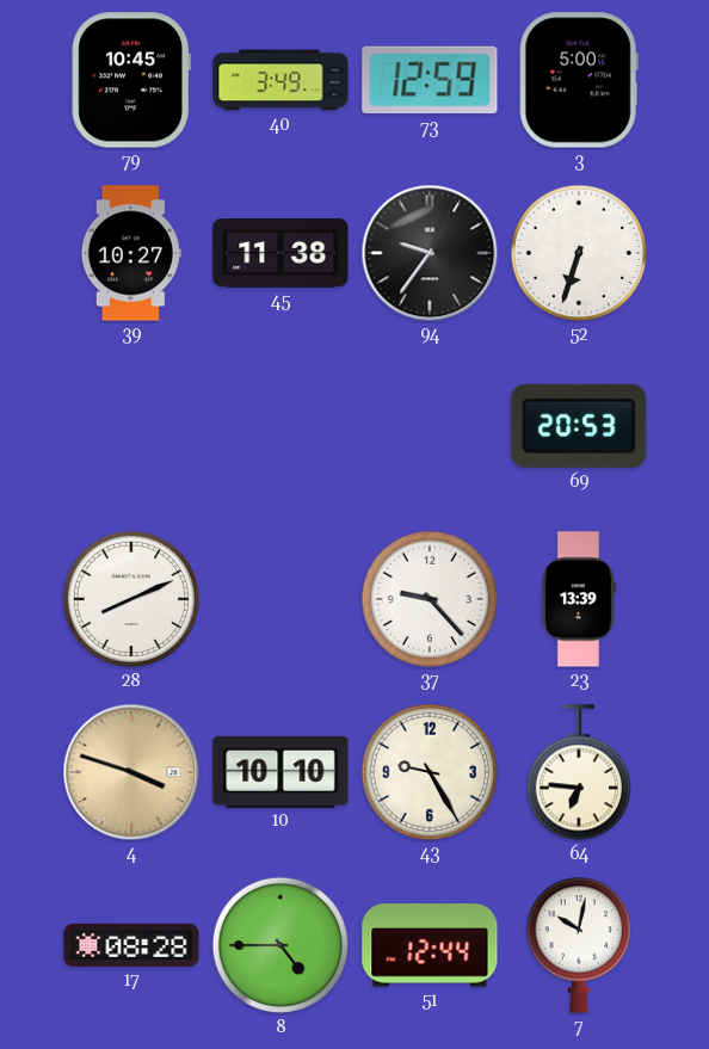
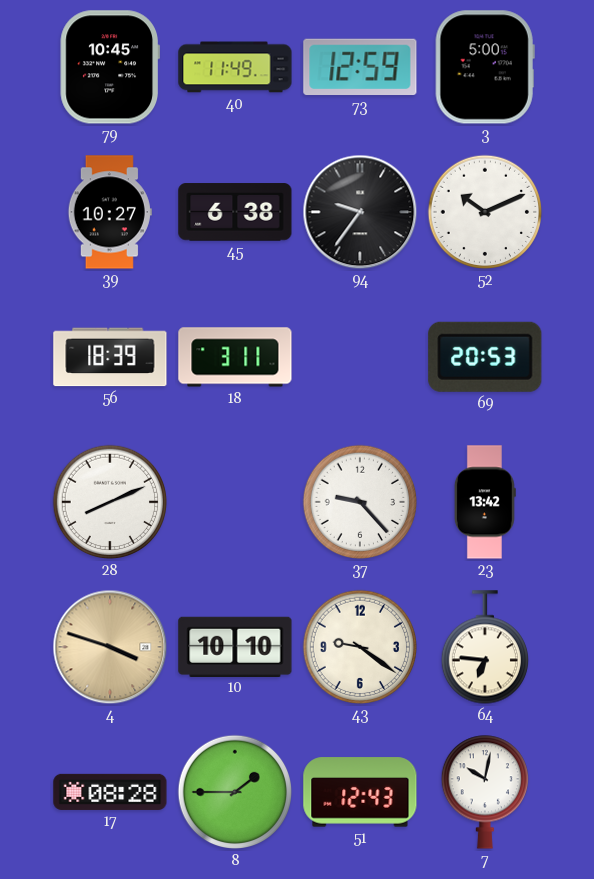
40: 3:49 -> 11:49
45: 11:38 -> 6:38
52: 6:33 -> 10:11
56: none -> 18:39
18: none -> 3:11
23: 13:39 -> 13:42
43: 9:25 -> 9:21
8: 4:45 -> 1:45
51: 12:44 -> 12:43
